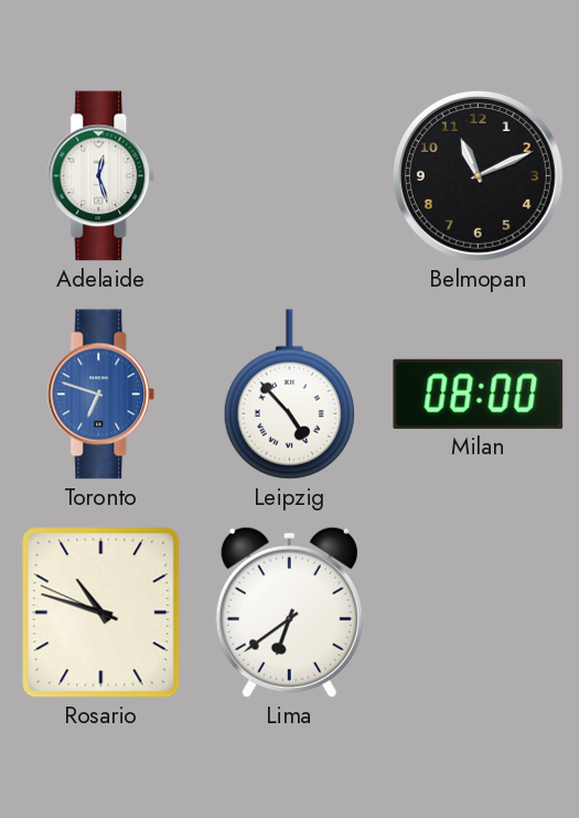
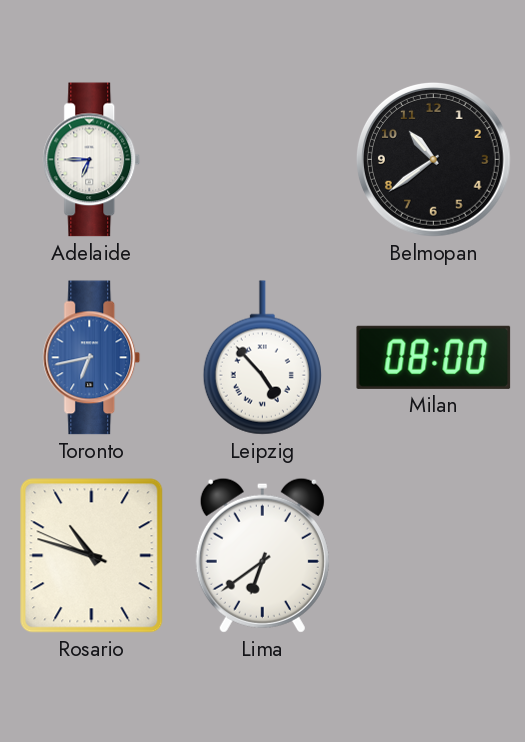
Adelaide: 12:27 -> 6:45
Belmopan: 11:11 -> 10:39
Toronto: 6:48 -> 6:43
